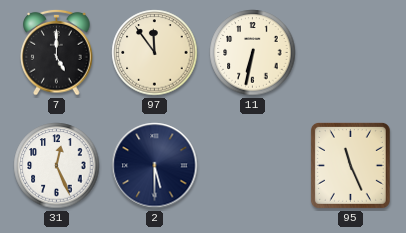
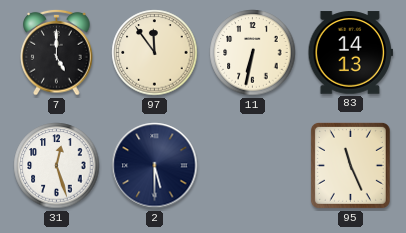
83: none -> 14:13
31: 12:26 -> 12:27
